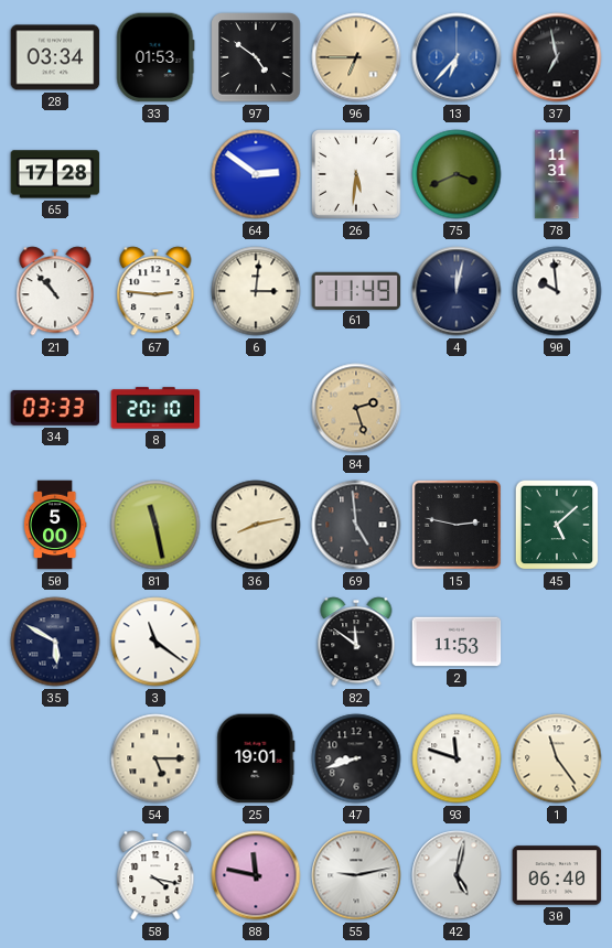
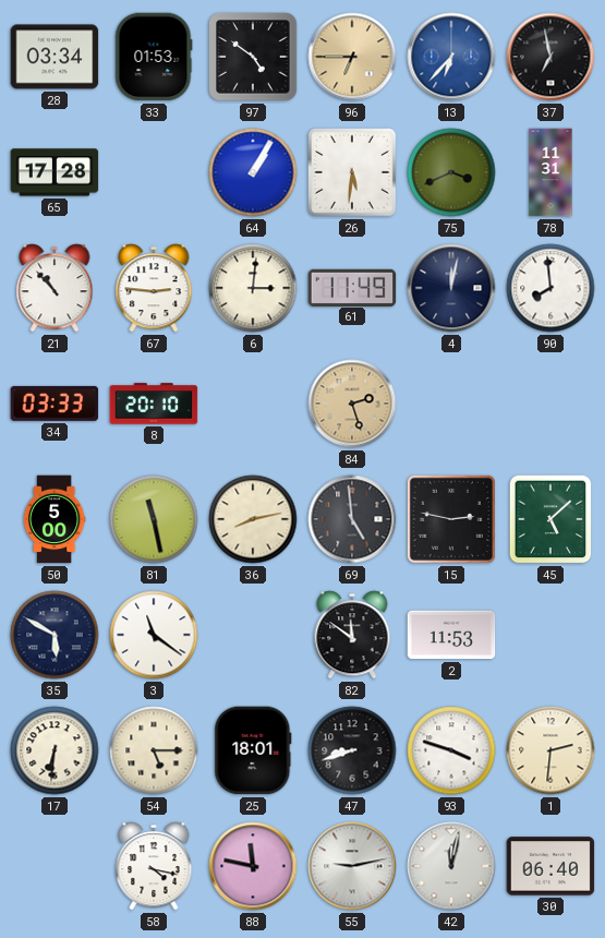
64: 2:51 -> 1:05
90: 9:59 -> 7:59
17: none -> 6:31
25: 19:01 -> 18:01
93: 11:48 -> 3:48
1: 11:24 -> 2:31
42: 5:02 -> 12:02
